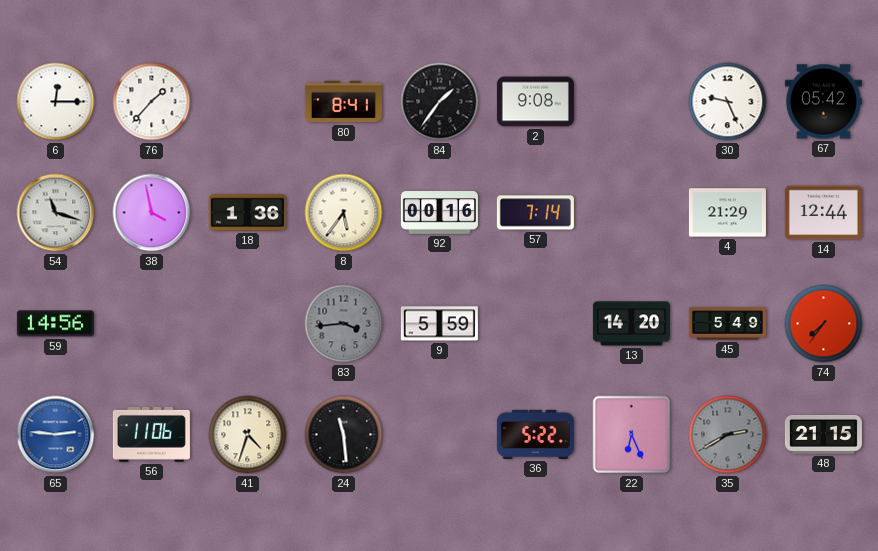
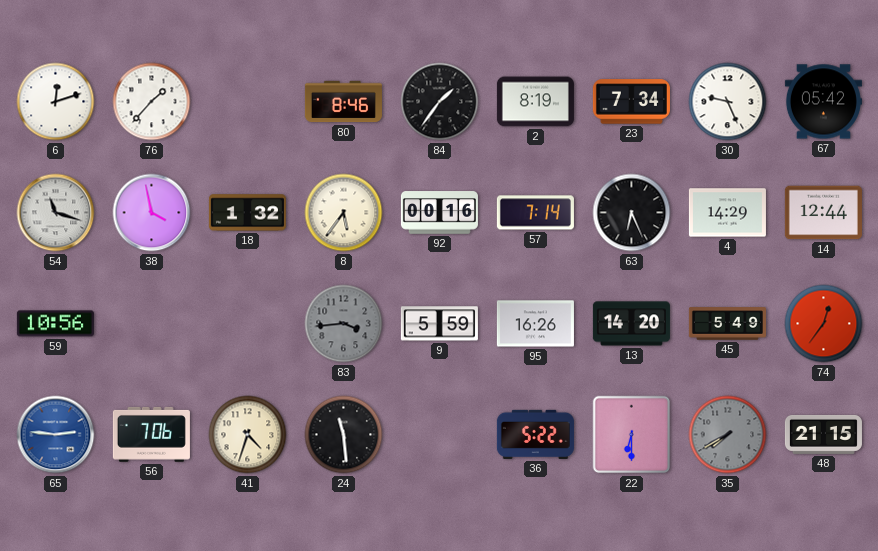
6: 12:15 -> 12:12
80: 8:41 -> 8:46
2: 9:08 -> 8:19
23: none -> 7:34
18: 1:36 -> 1:32
63: none -> 6:26
4: 21:29 -> 14:29
59: 14:56 -> 10:56
95: none -> 16:26
74: 7:36 -> 12:36
56: 11:06 -> 7:06
22: 6:26 -> 6:30
35: 2:40 -> 7:40
